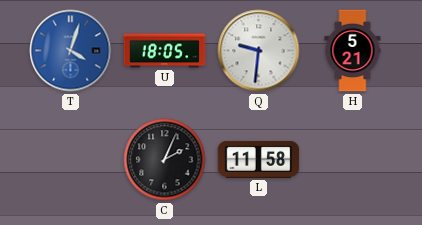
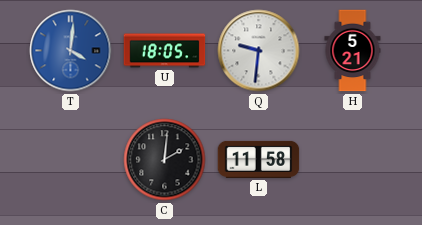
T: 4:03 -> 4:01
C: 2:04 -> 2:01
